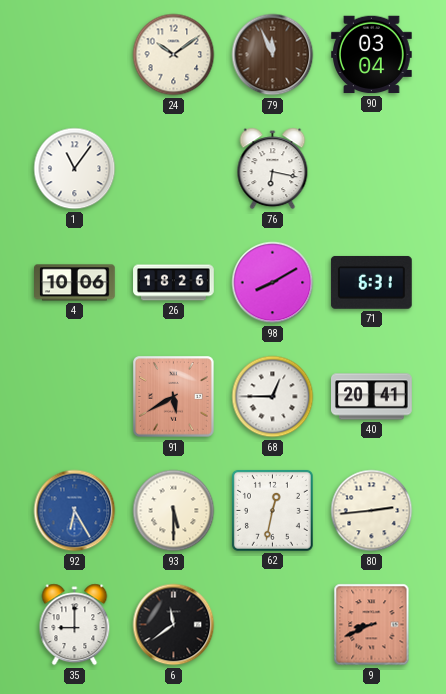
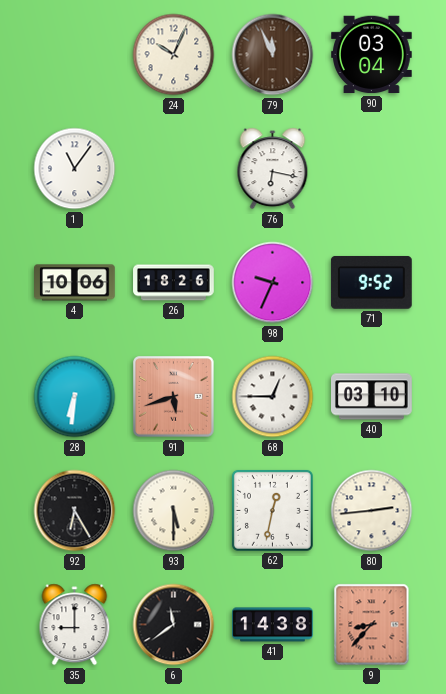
24: 10:09 -> 10:04
98: 8:10 -> 9:34
71: 6:31 -> 9:52
28: none -> 6:31
91: 5:40 -> 5:42
40: 20:41 -> 03:10
92 dial: blue -> black
41: none -> 14:38
9: 8:41 -> 8:37
